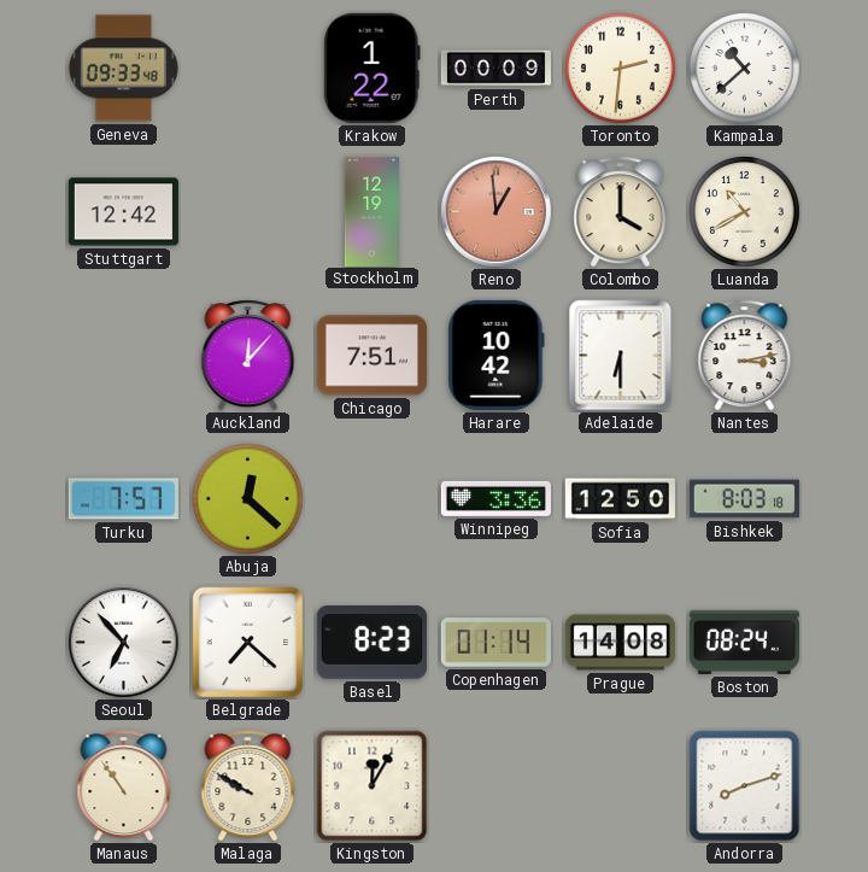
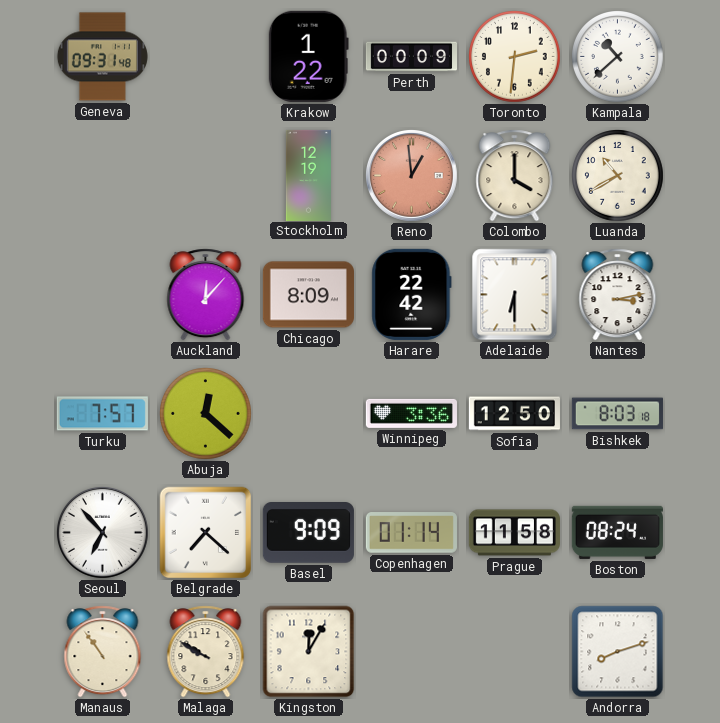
Geneva: 09:33 -> 09:31
Stuttgart: 12:42 -> none
Chicago: 7:51 -> 8:09
Harare: 10:42 -> 22:42
Basel: 8:23 -> 9:09
Prague: 14:08 -> 11:58
